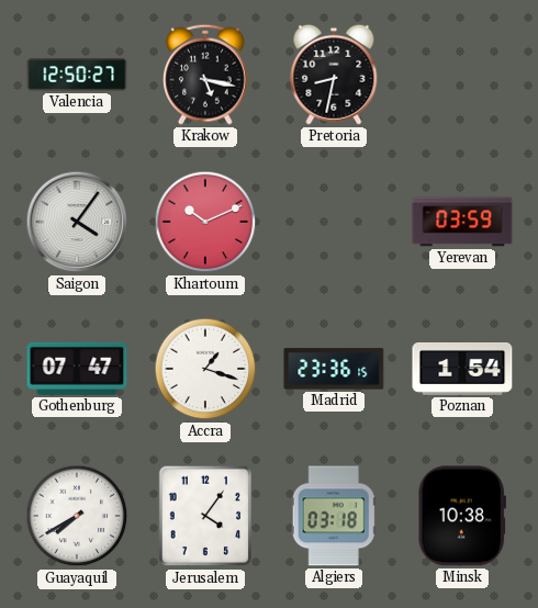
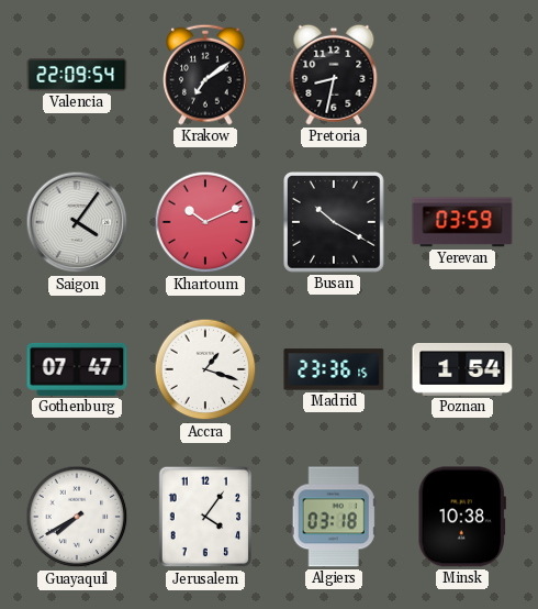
Valencia: 12:50 -> 22:09
Krakow: 5:17 -> 7:09
Busan: none -> 10:20
